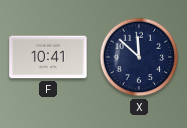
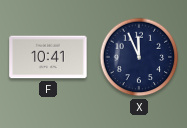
X: 11:52 -> 11:56
